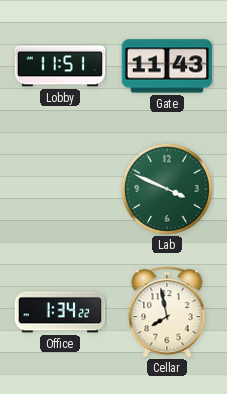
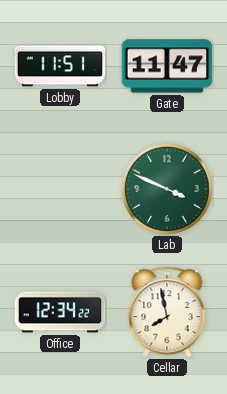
Gate: 11:43 -> 11:47
Office: 1:34 -> 12:34
